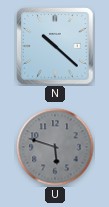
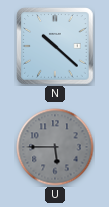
U: 5:48 -> 5:45
